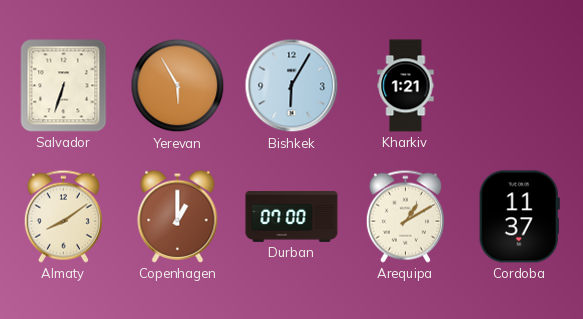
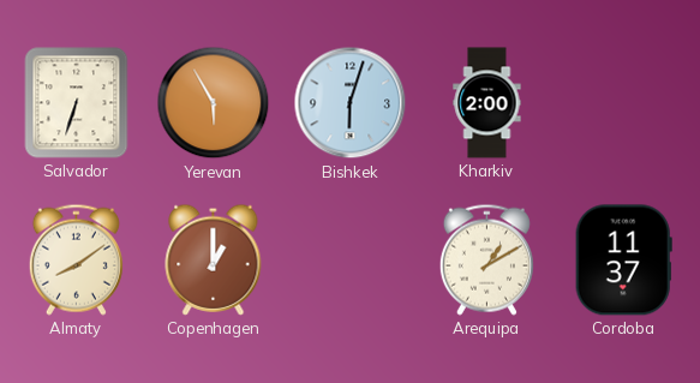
Bishkek: 6:05 -> 6:03
Kharkiv: 1:21 -> 2:00
Durban: 07:00 -> none
